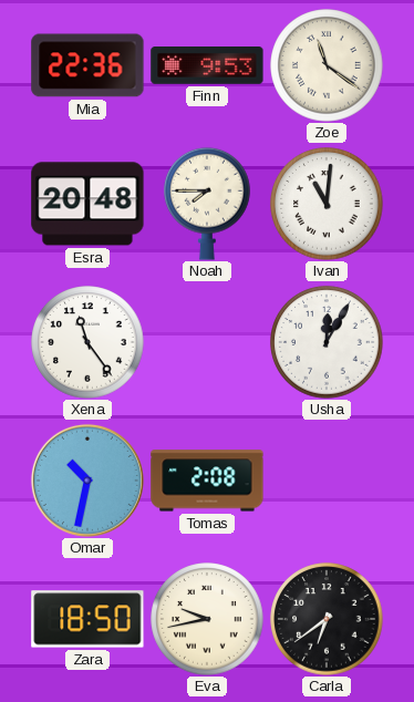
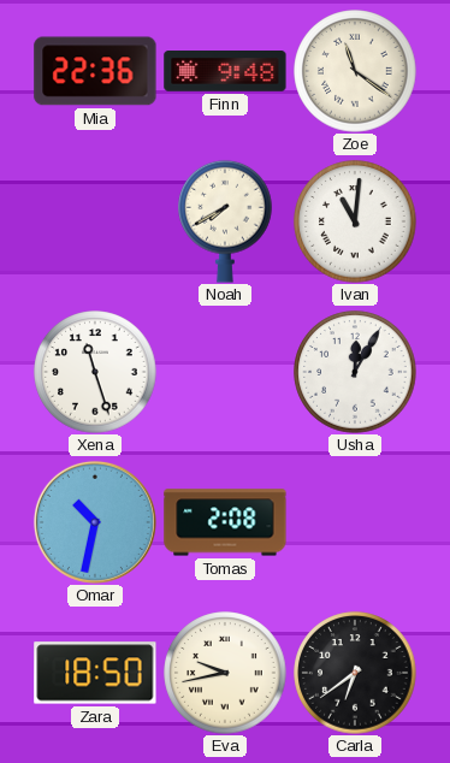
Finn: 9:53 -> 9:48
Esra: 20:48 -> none
Noah: 7:45 -> 7:40
Xena: 11:24 -> 11:27
